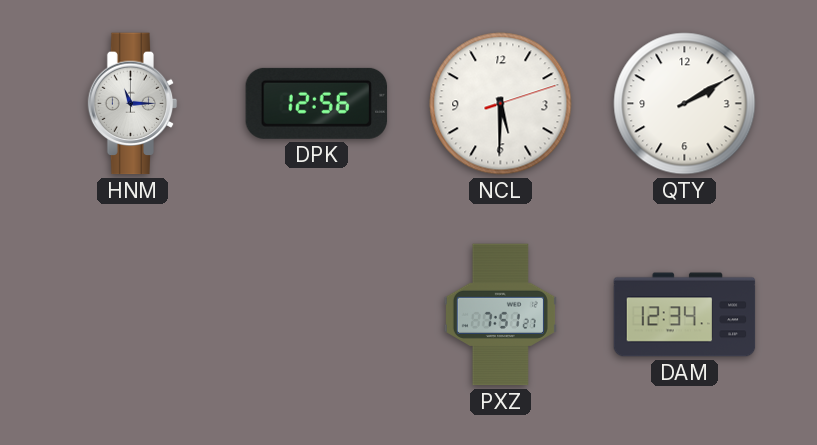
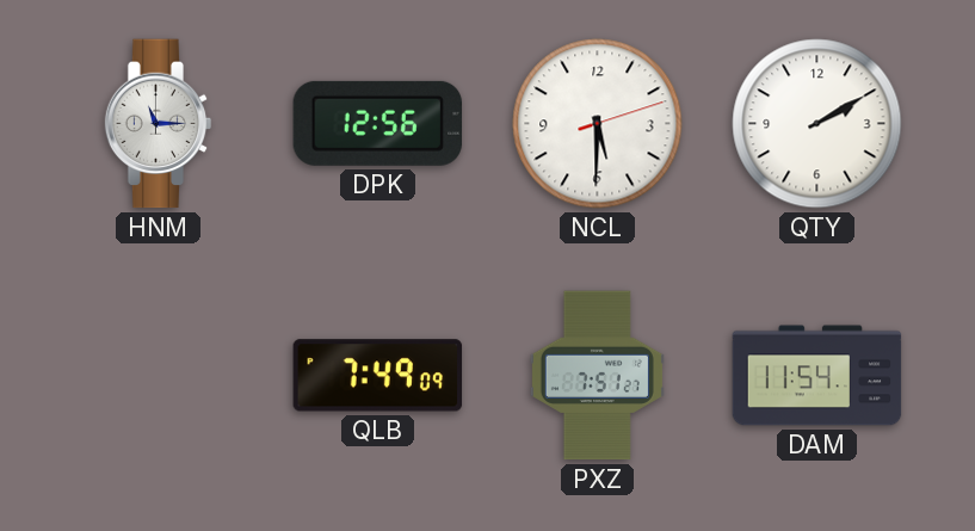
QLB: none -> 7:49
DAM: 12:34 -> 11:54
